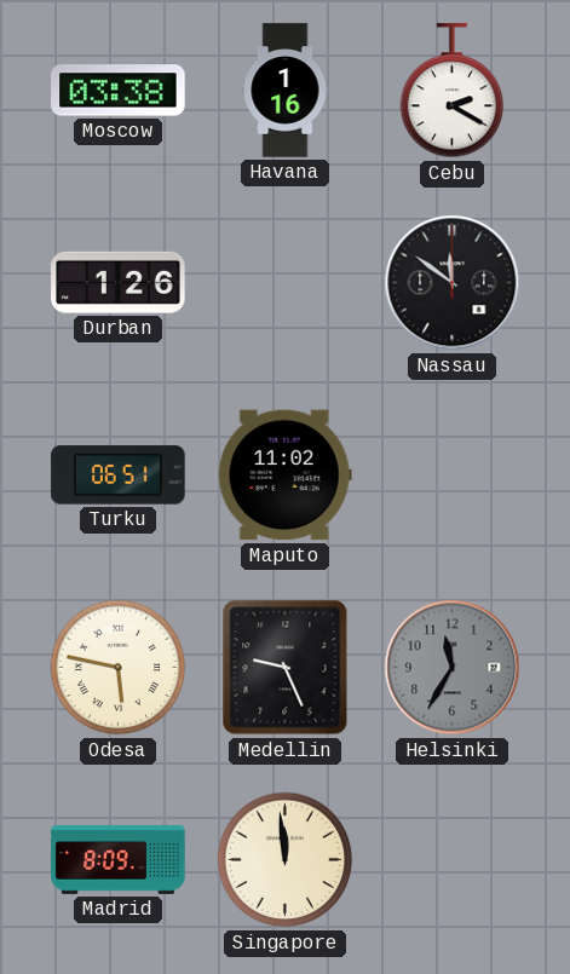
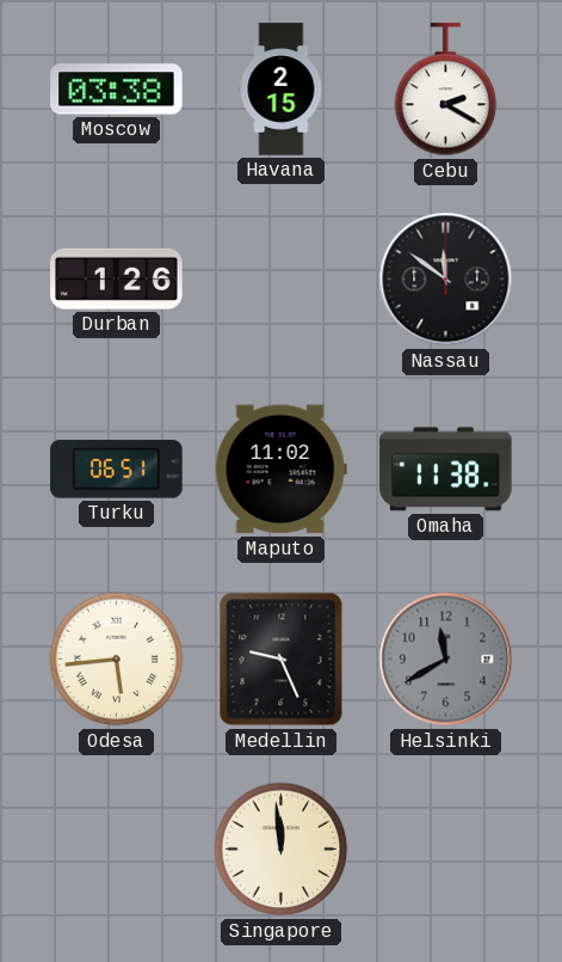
Havana: 1:16 -> 2:15
Omaha: none -> 11:38
Odesa: 5:47 -> 5:44
Helsinki: 11:35 -> 11:40
Madrid: 8:09 -> none
